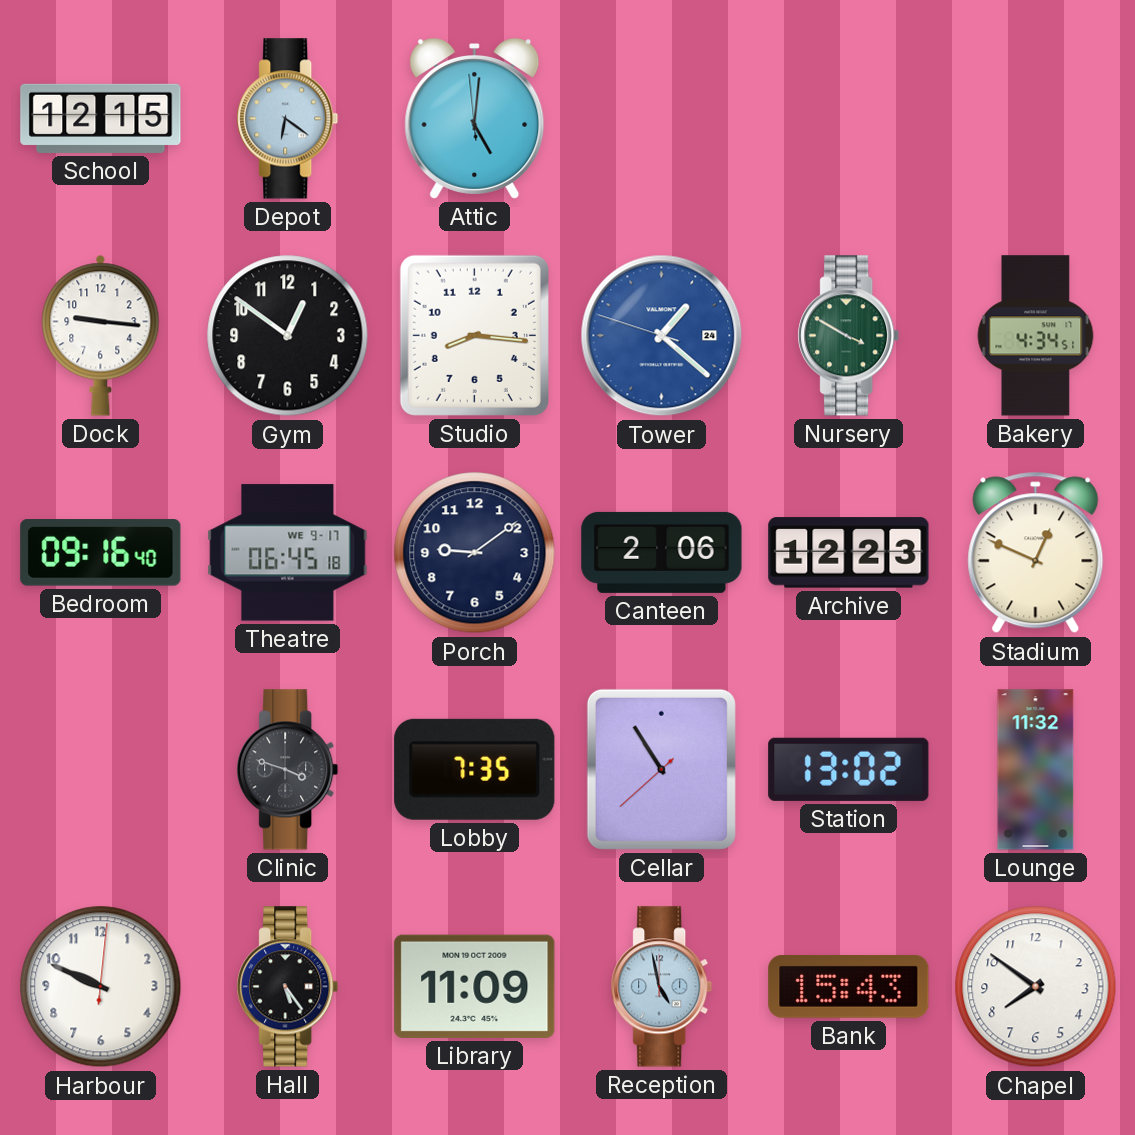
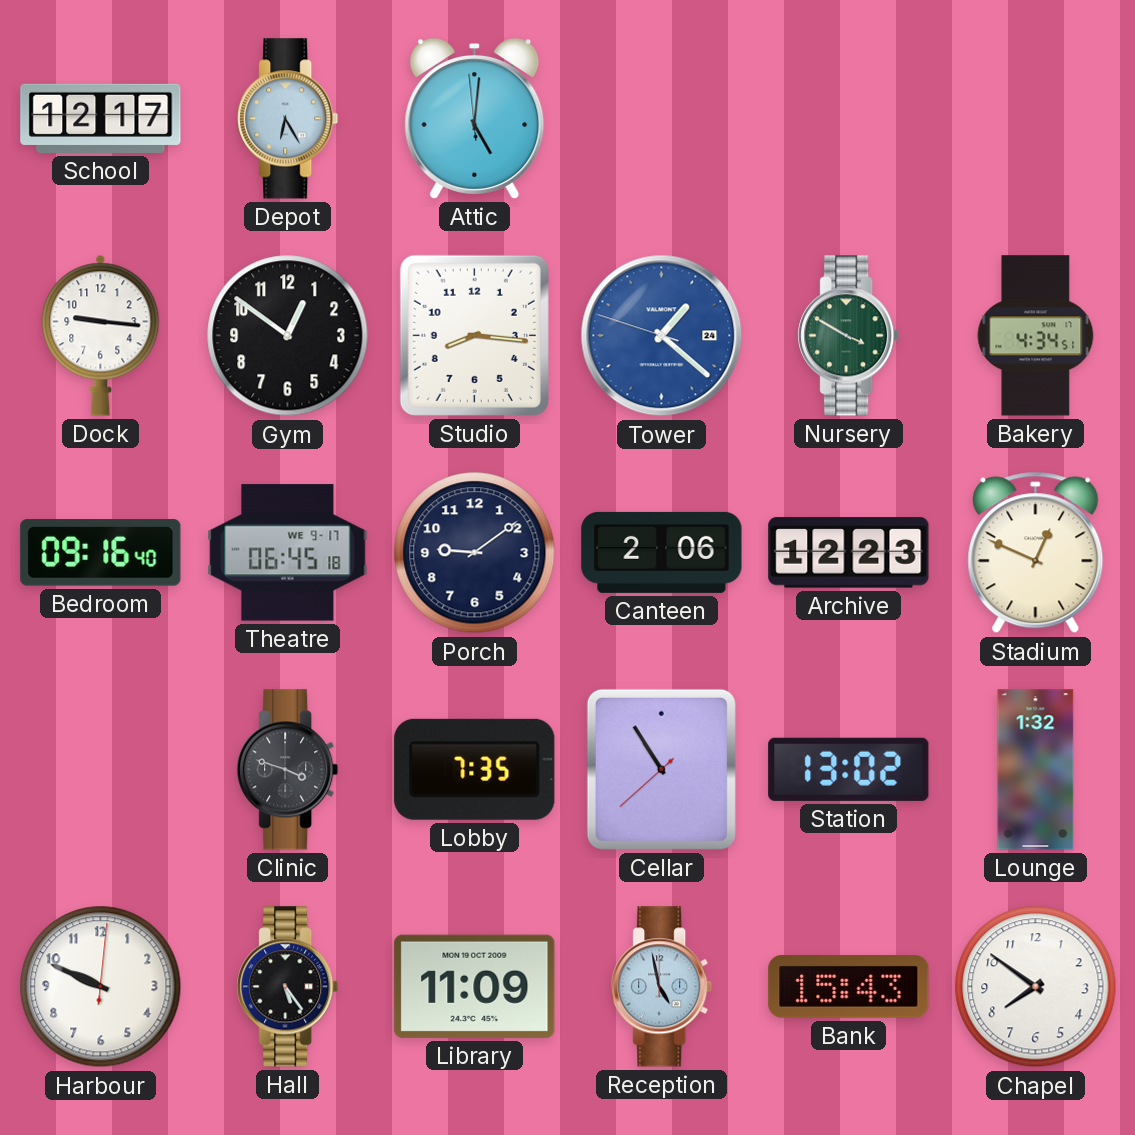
School: 12:15 -> 12:17
Depot: 6:21 -> 6:25
Lounge: 11:32 -> 1:32
